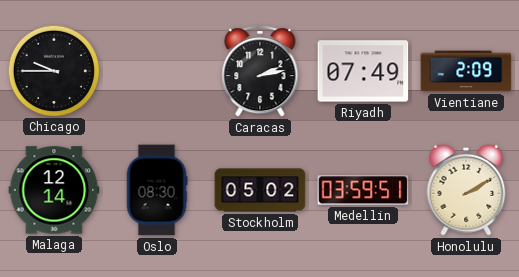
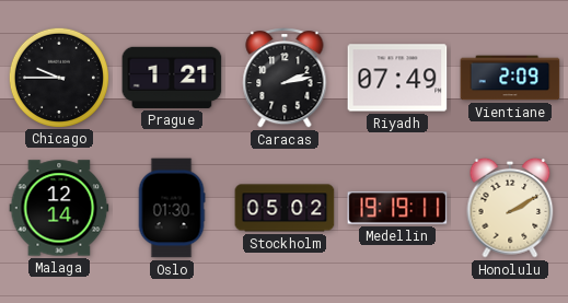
Prague: none -> 1:21
Oslo: 08:30 -> 01:30
Medellin: 03:59 -> 19:19
